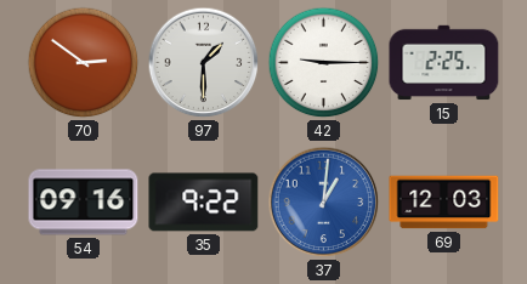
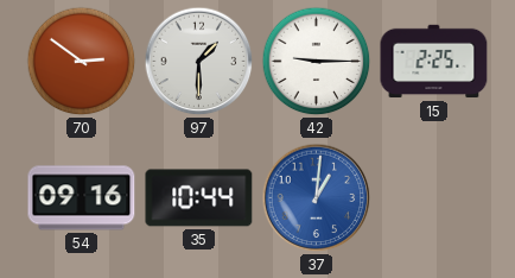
35: 9:22 -> 10:44
69: 12:03 -> none
